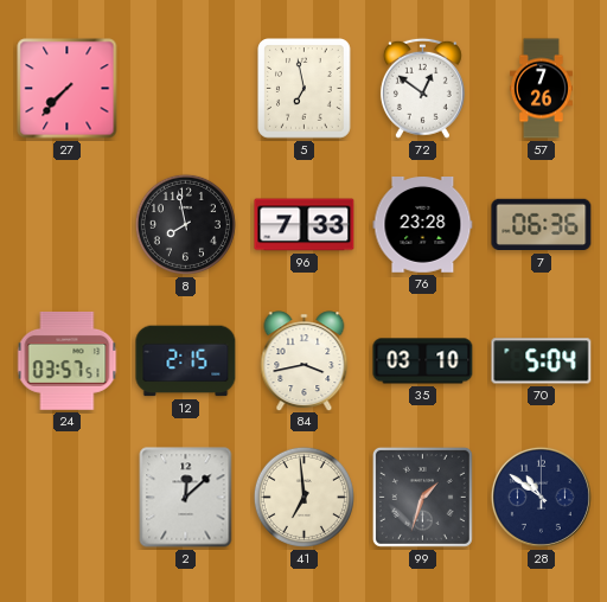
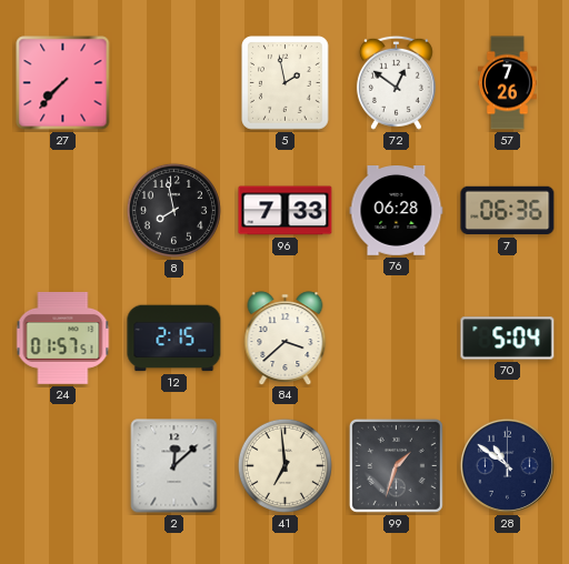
5: 6:58 -> 1:58
76: 23:28 -> 06:28
24: 03:57 -> 01:57
84: 3:43 -> 3:38
35: 03:10 -> none
